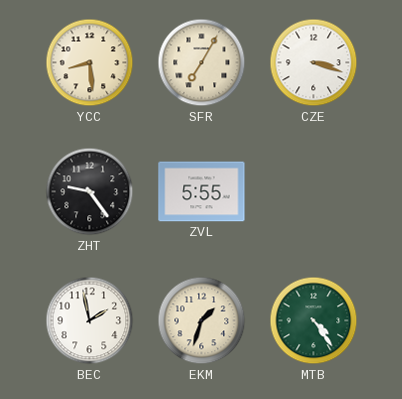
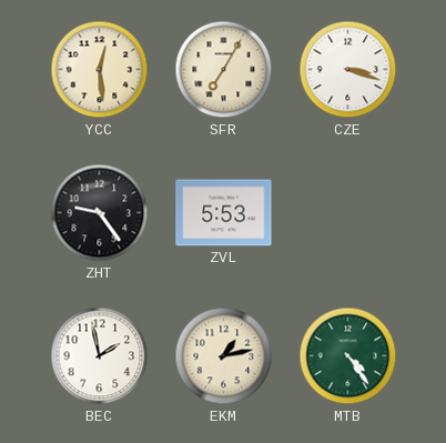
YCC: 8:29 -> 12:29
ZVL: 5:55 -> 5:53
EKM: 1:33 -> 1:13
